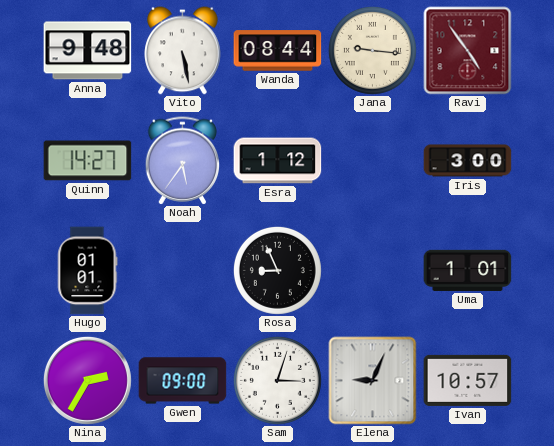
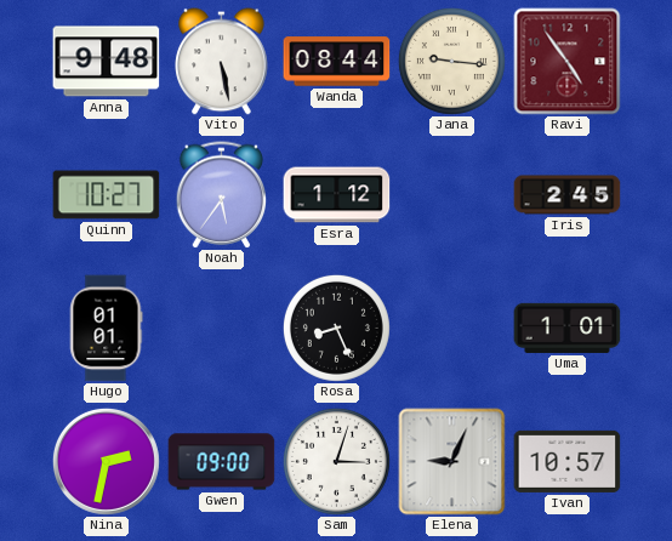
Quinn: 14:27 -> 10:27
Iris: 3:00 -> 2:45
Rosa: 8:56 -> 8:26
Nina: 2:35 -> 2:32
